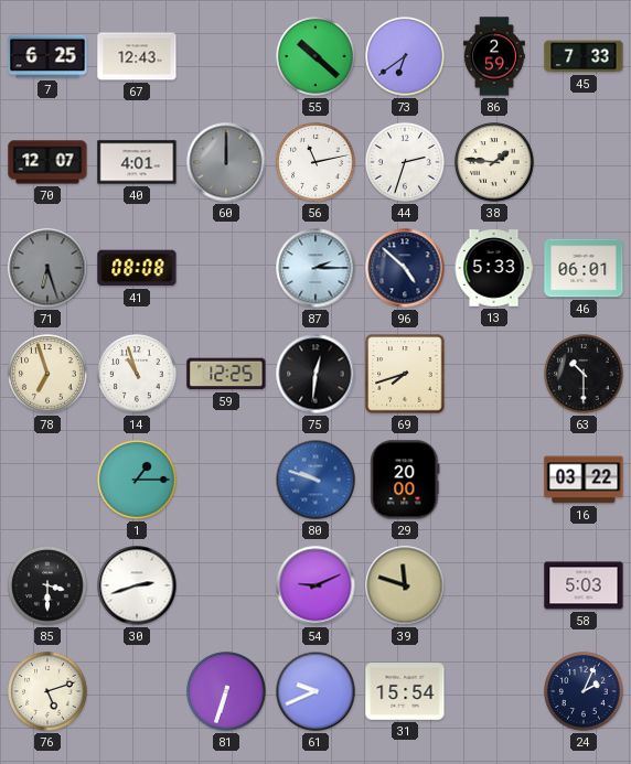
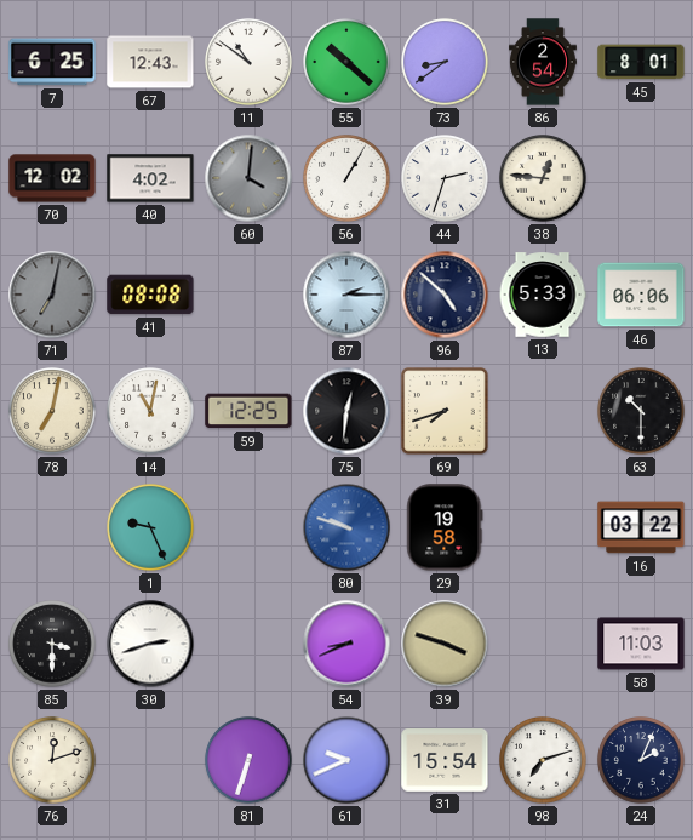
11: none -> 10:51
73: 6:39 -> 8:39
86: 2:59 -> 2:54
45: 7:33 -> 8:01
70: 12:07 -> 12:02
40: 4:01 -> 4:02
60: 12:00 -> 4:01
56: 11:13 -> 1:05
38: 1:46 -> 12:46
71: 6:27 -> 7:02
46: 06:01 -> 06:06
78: 6:57 -> 7:02
14: 10:57 -> 11:02
1: 1:15 -> 9:26
29: 20:00 -> 19:58
54: 9:11 -> 8:41
39: 11:48 -> 3:48
58: 5:03 -> 11:03
76: 5:12 -> 12:12
98: none -> 7:12
